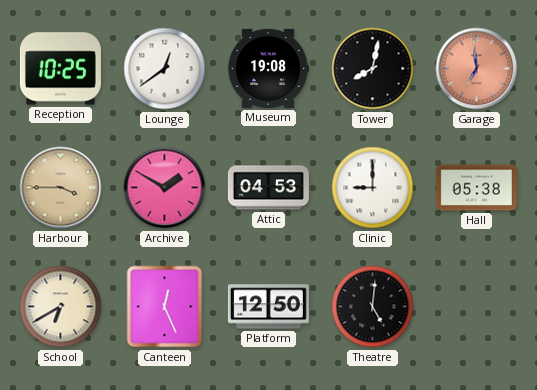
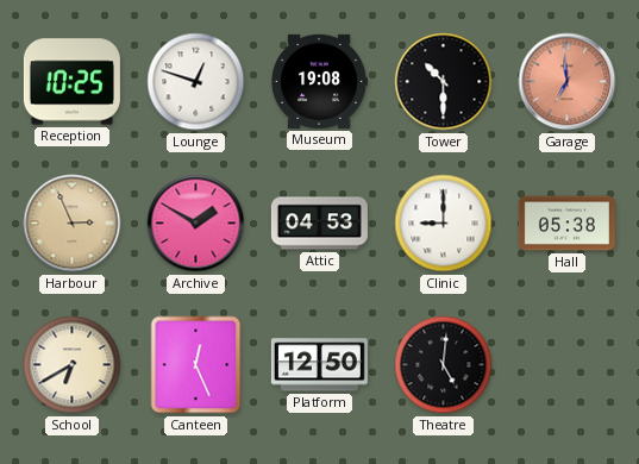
Lounge: 12:39 -> 12:48
Tower: 8:02 -> 10:30
Harbour: 3:45 -> 2:56
